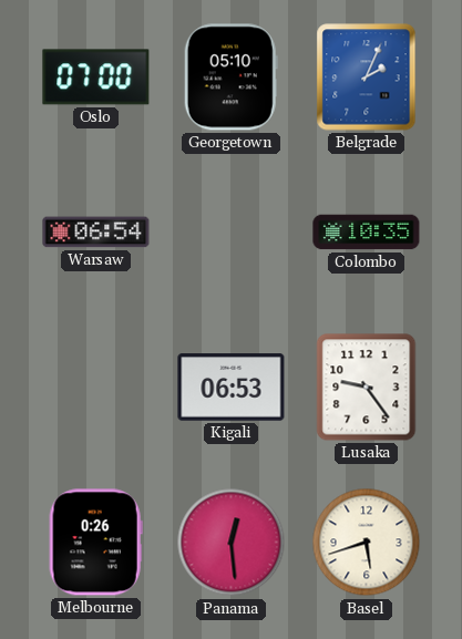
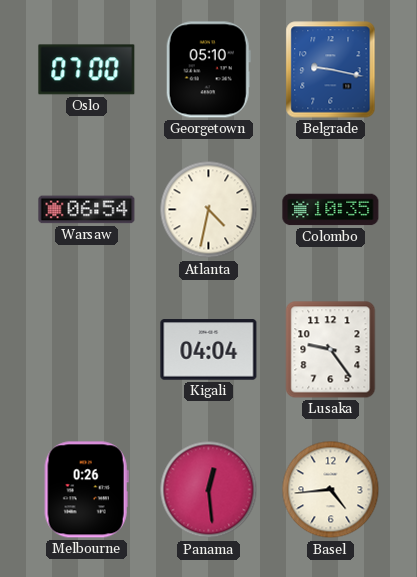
Belgrade: 2:04 -> 9:17
Atlanta: none -> 4:32
Kigali: 06:53 -> 04:04
Basel: 5:42 -> 4:44
